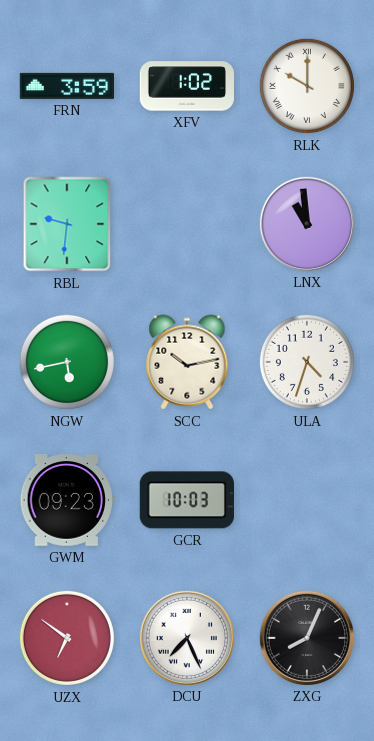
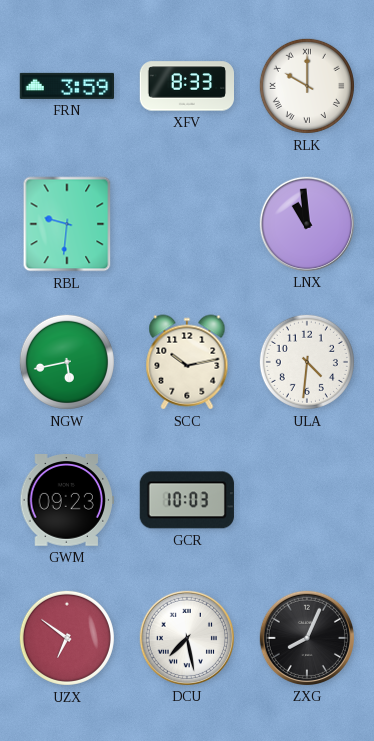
XFV: 1:02 -> 8:33
ULA: 4:33 -> 4:31
DCU: 7:26 -> 7:28
